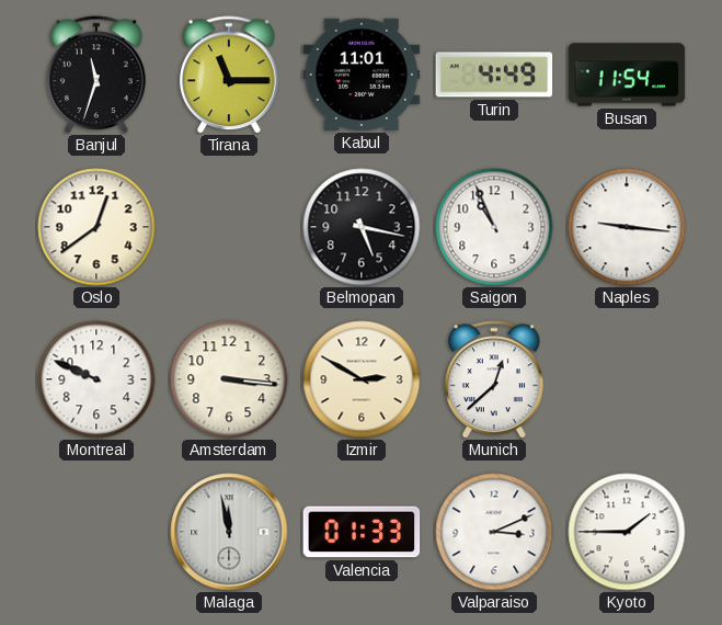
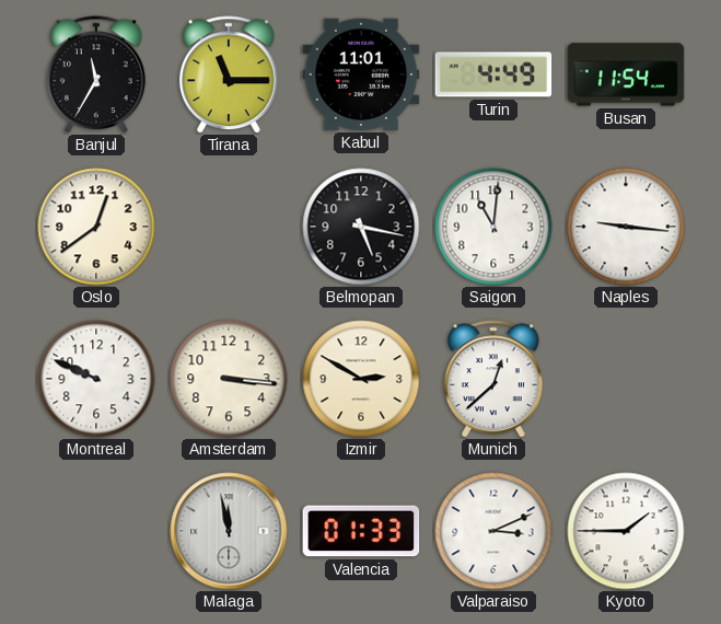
Banjul: 11:33 -> 11:35
Saigon: 10:56 -> 11:01
